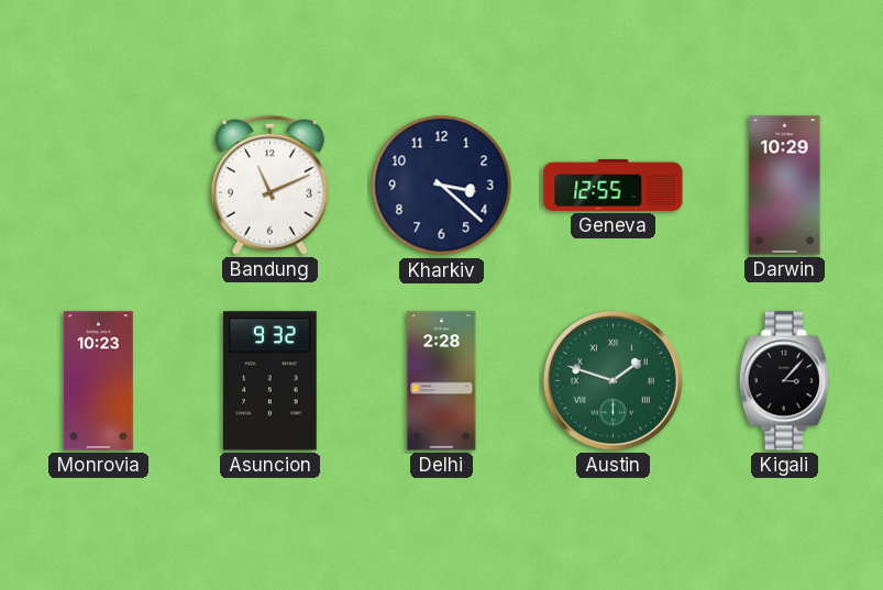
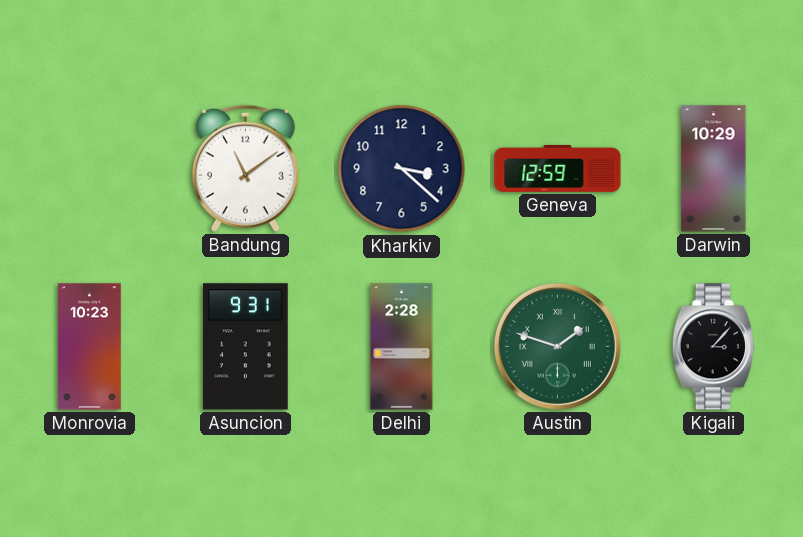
Bandung: 11:11 -> 11:09
Geneva: 12:55 -> 12:59
Asuncion: 9:32 -> 9:31
